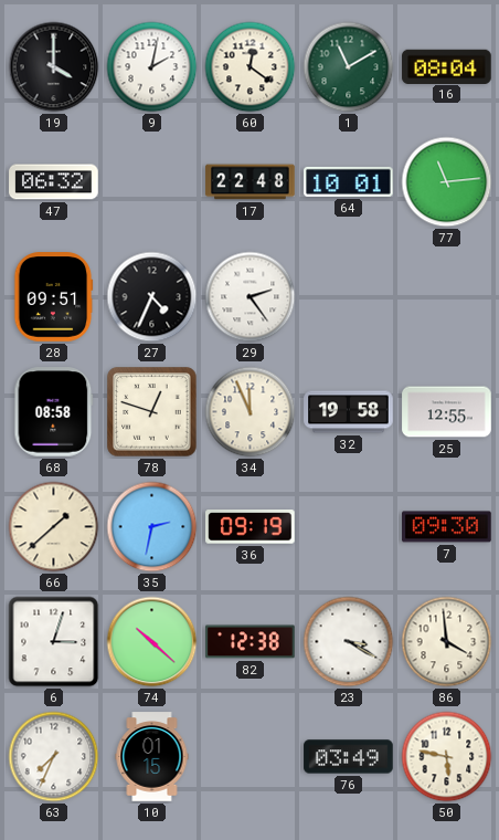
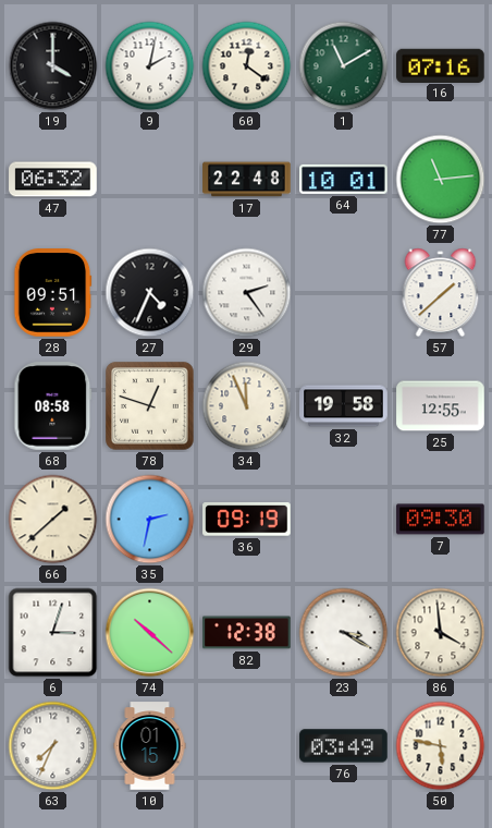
16: 08:04 -> 07:16
57: none -> 1:38
